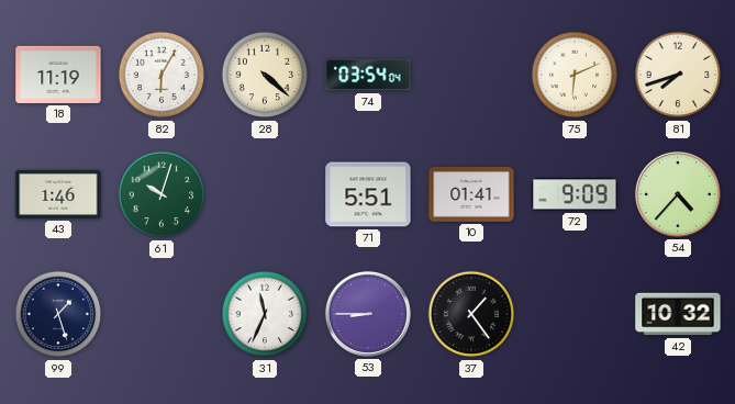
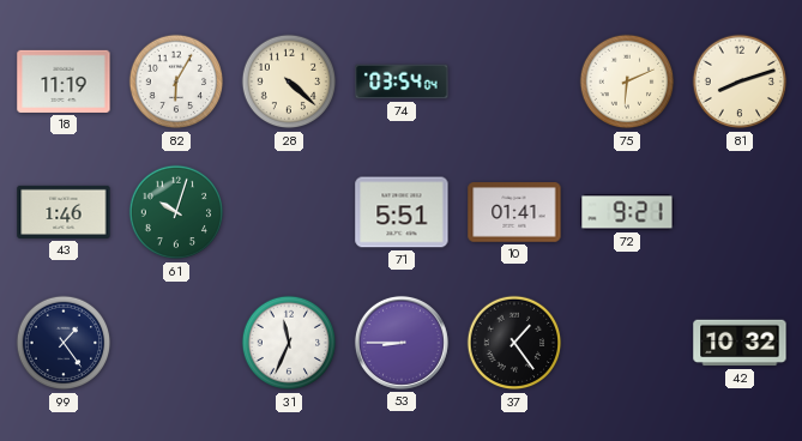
81: 7:42 -> 8:12
72: 9:09 -> 9:21
54: 4:37 -> none
99: 1:27 -> 1:24
